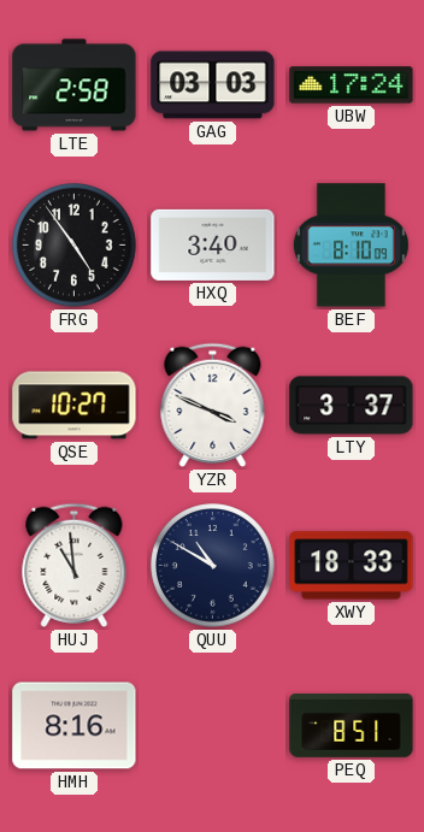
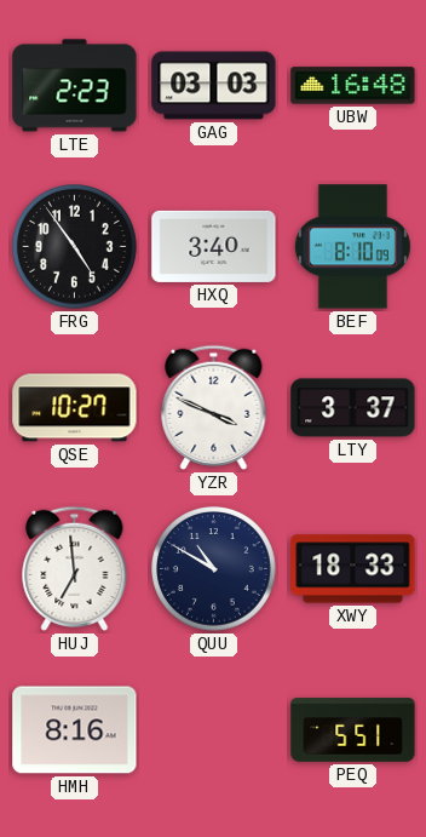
LTE: 2:58 -> 2:23
UBW: 17:24 -> 16:48
HUJ: 10:59 -> 6:59
PEQ: 8:51 -> 5:51
